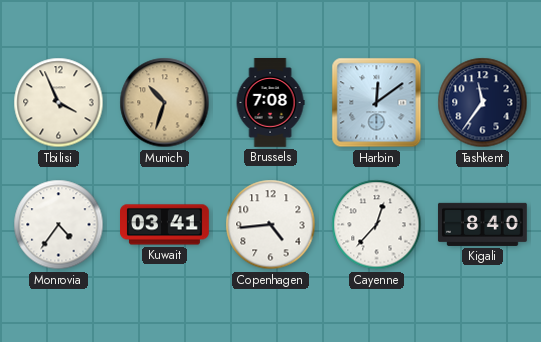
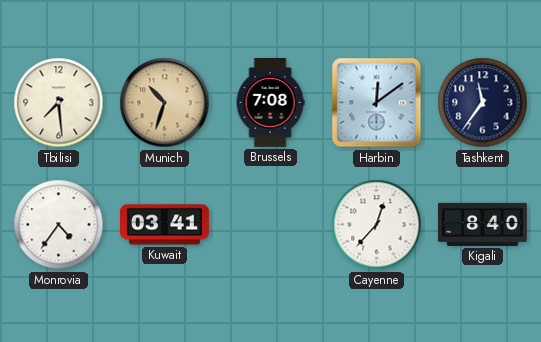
Tbilisi: 3:56 -> 7:29
Copenhagen: 4:44 -> none
